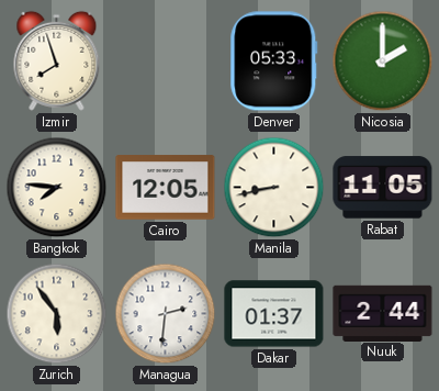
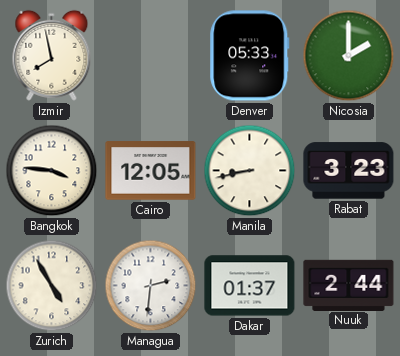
Izmir: 7:57 -> 7:58
Bangkok: 7:46 -> 3:46
Rabat: 11:05 -> 3:23
Zurich: 5:54 -> 4:55
